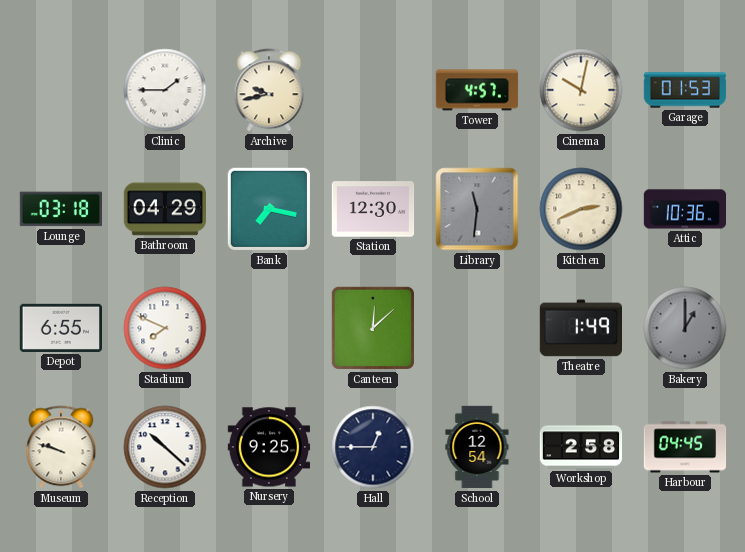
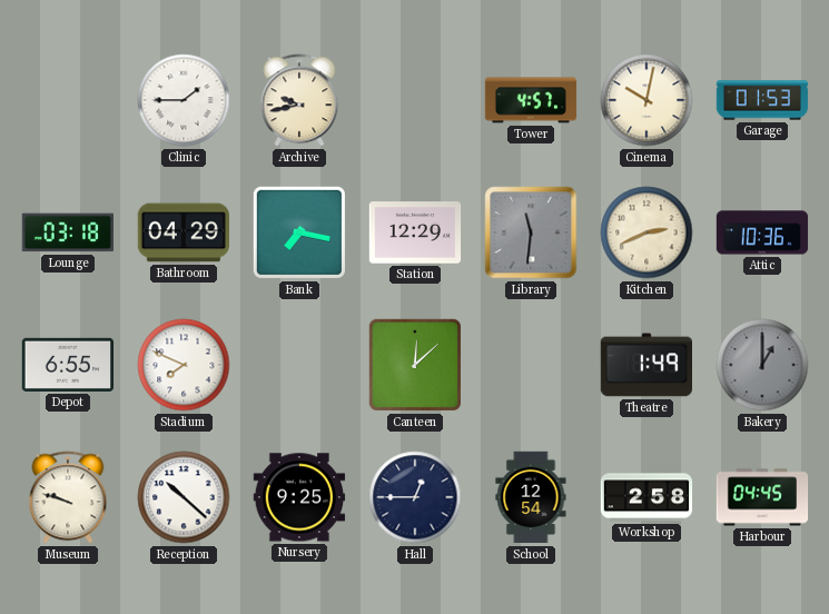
Station: 12:30 -> 12:29
